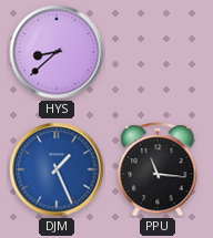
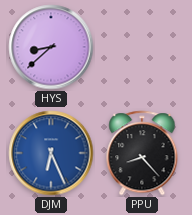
DJM: 1:26 -> 6:26
PPU: 11:16 -> 8:23
